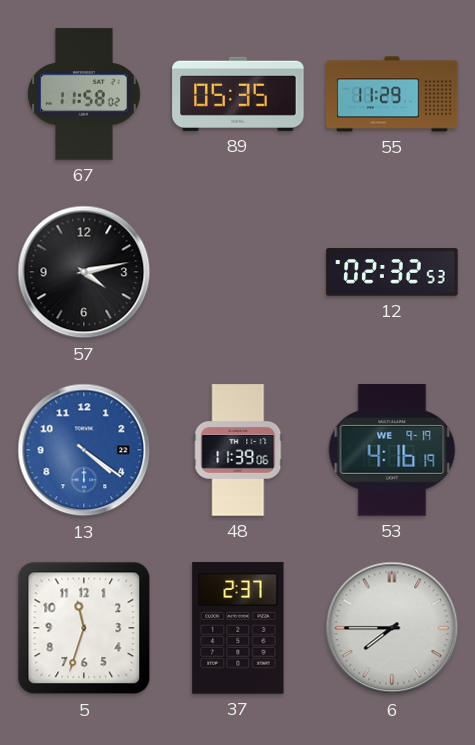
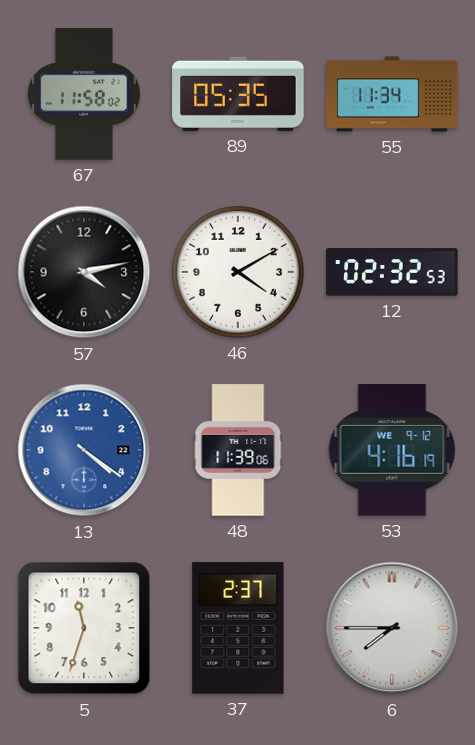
55: 11:29 -> 11:34
46: none -> 4:10
53 date: WE 9-19 -> WE 9-12
